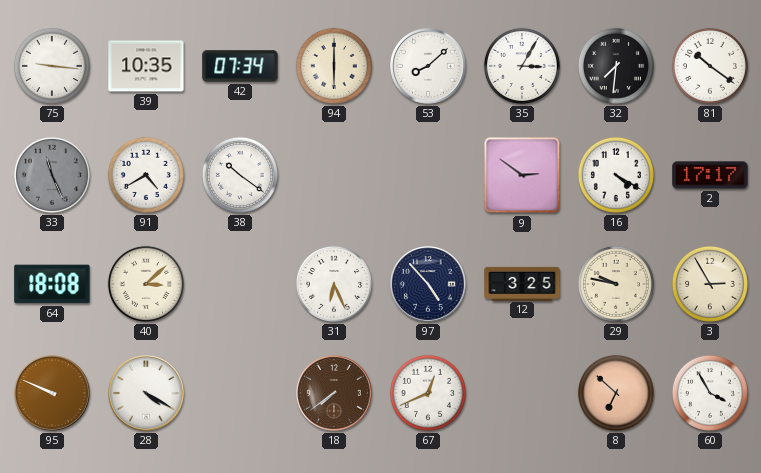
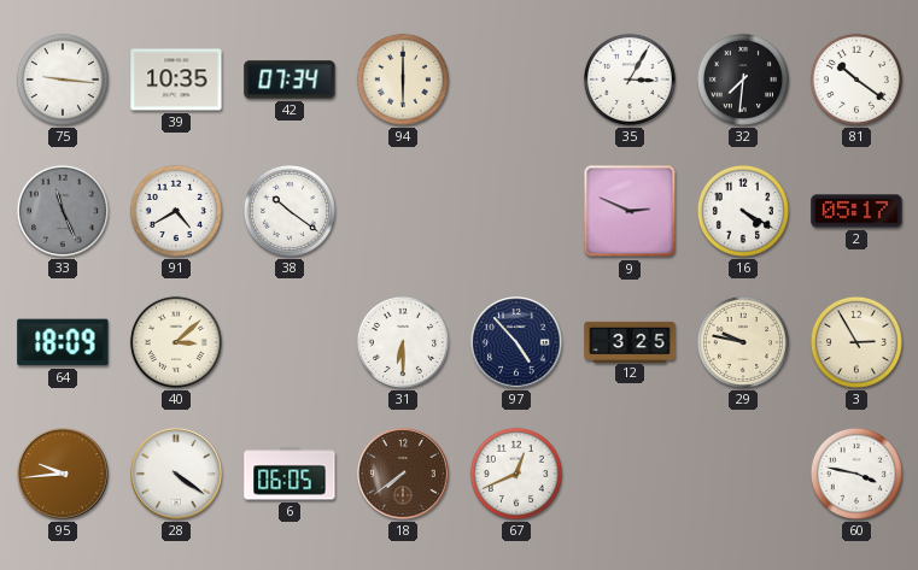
53: 8:08 -> none
9: 2:51 -> 2:49
2: 17:17 -> 05:17
64: 18:08 -> 18:09
31: 6:26 -> 6:30
95: 9:49 -> 9:44
28: 4:20 -> 4:21
6: none -> 06:05
8: 6:52 -> none
60: 3:55 -> 3:47
